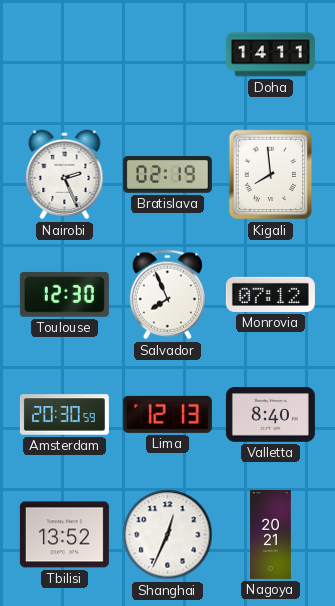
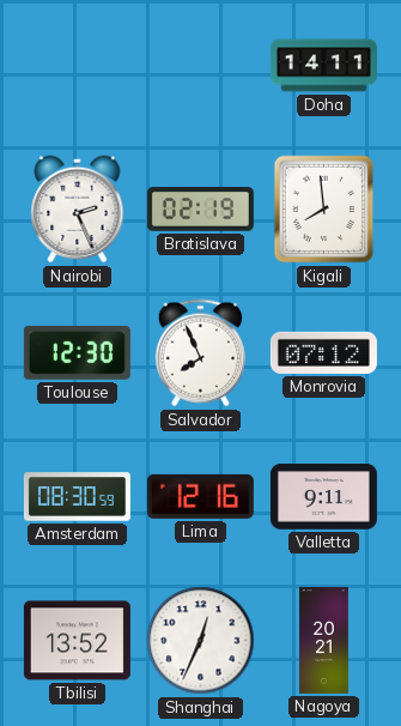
Amsterdam: 20:30 -> 08:30
Lima: 12:13 -> 12:16
Valletta: 8:40 -> 9:11
